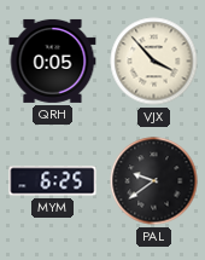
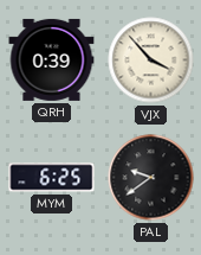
QRH: 0:05 -> 0:39
